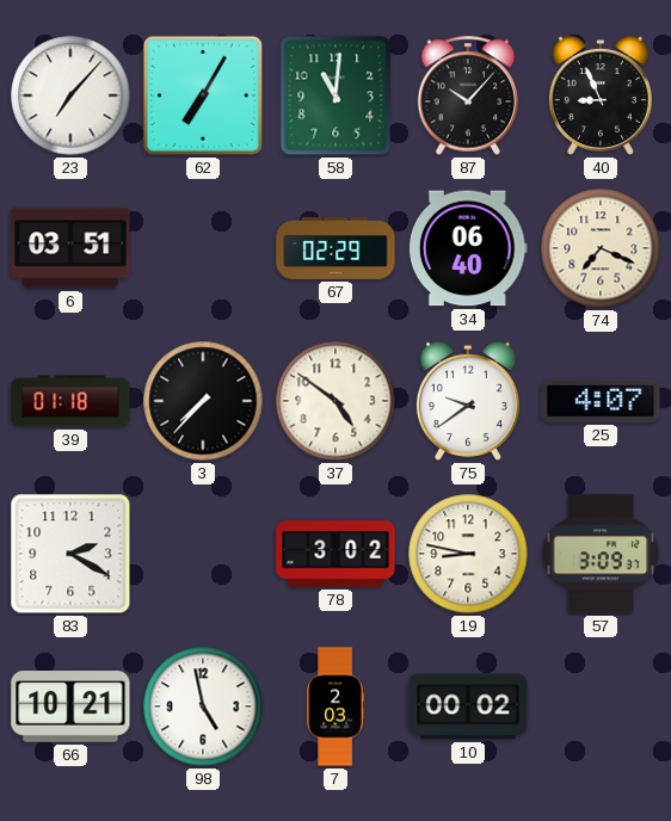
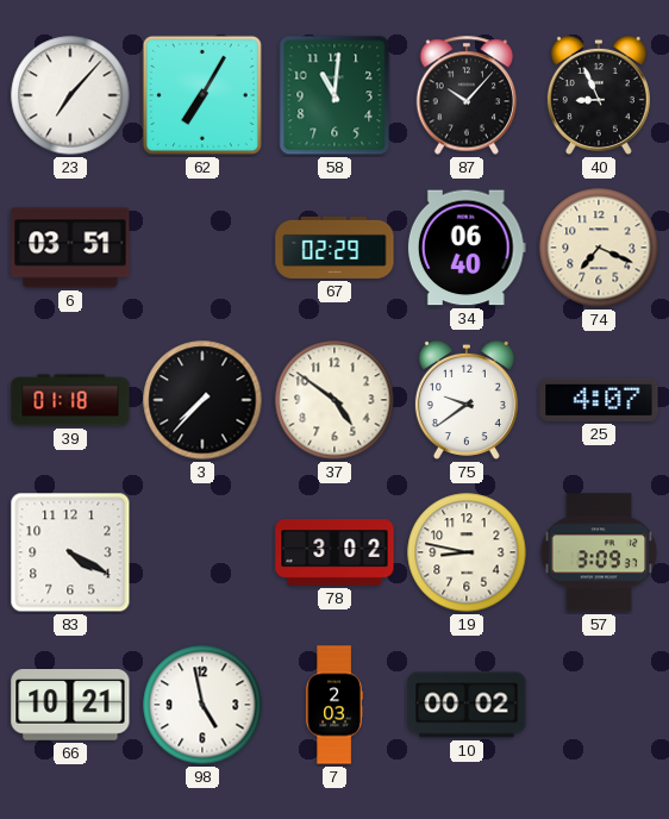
83: 2:20 -> 4:20
